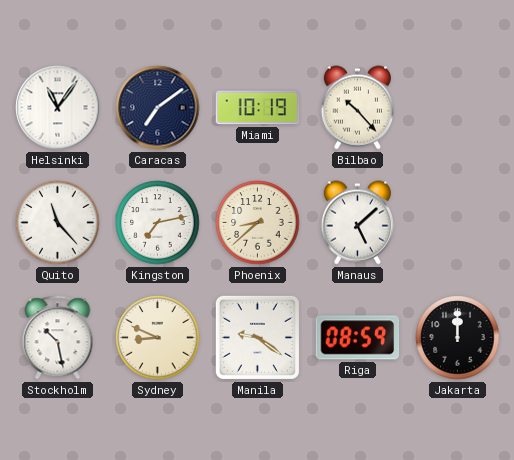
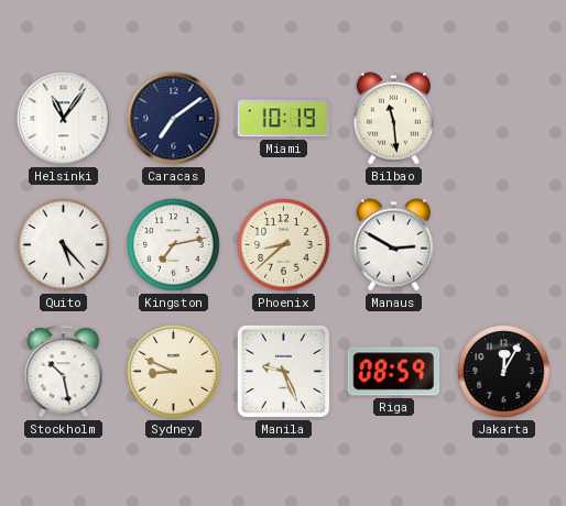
Bilbao: 10:23 -> 11:29
Quito: 11:23 -> 5:23
Manaus: 5:08 -> 2:50
Manila: 9:21 -> 9:26
Jakarta: 12:00 -> 12:05
